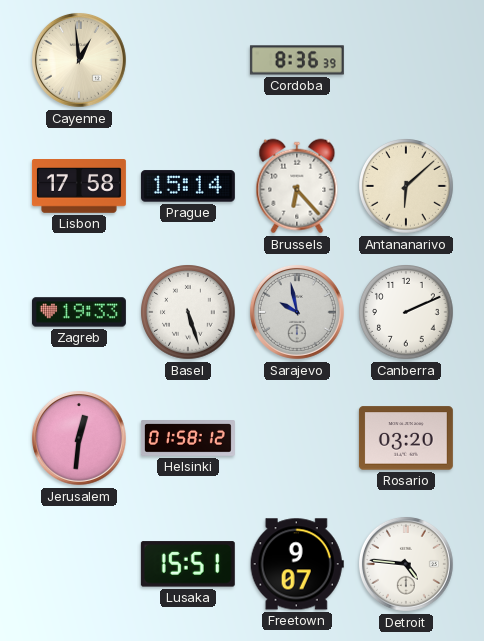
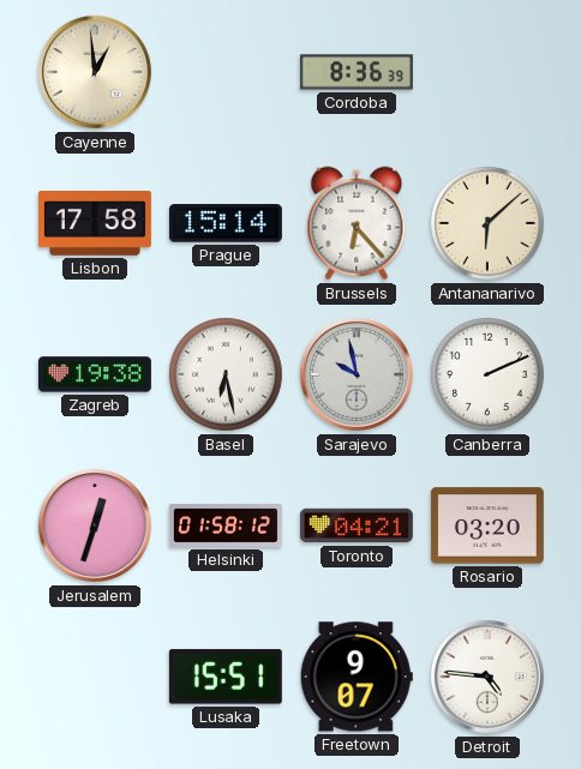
Zagreb: 19:33 -> 19:38
Basel: 5:27 -> 6:28
Jerusalem: 12:31 -> 12:33
Toronto: none -> 04:21
